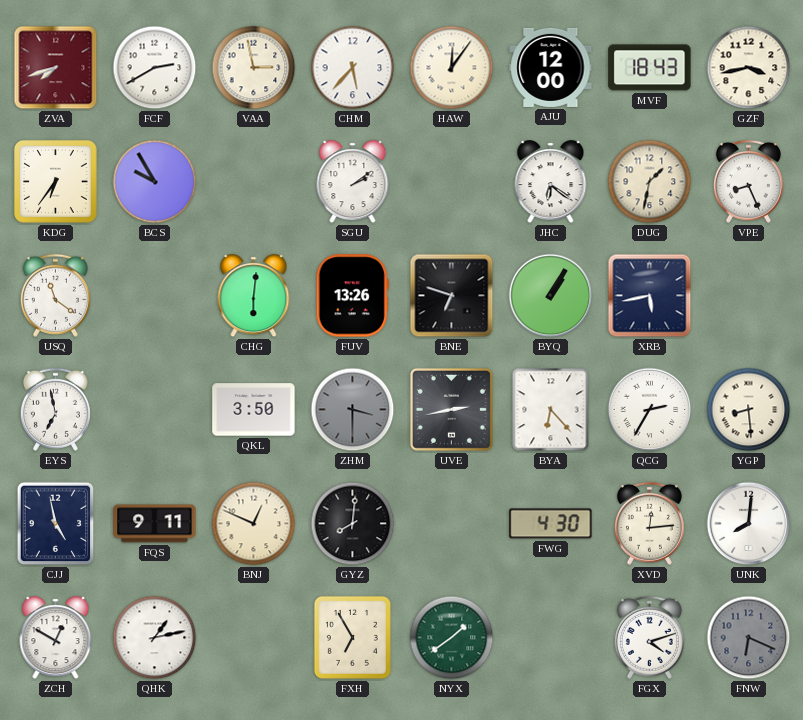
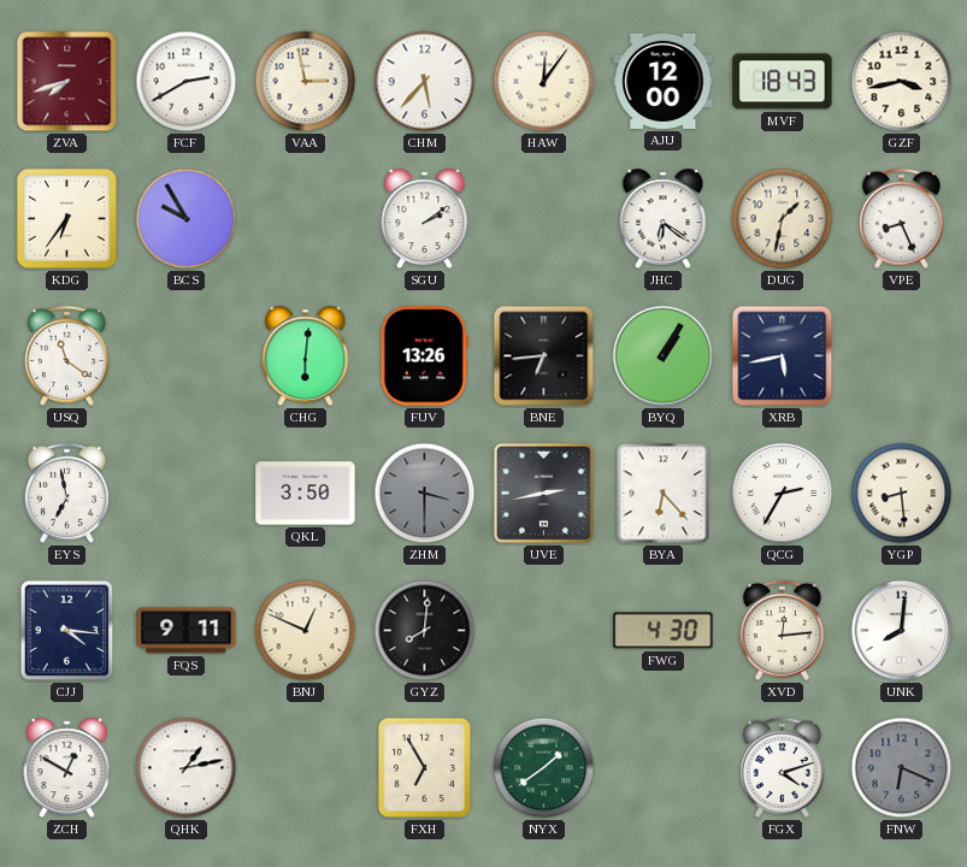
BNE: 6:48 -> 6:44
CJJ: 4:58 -> 4:16
